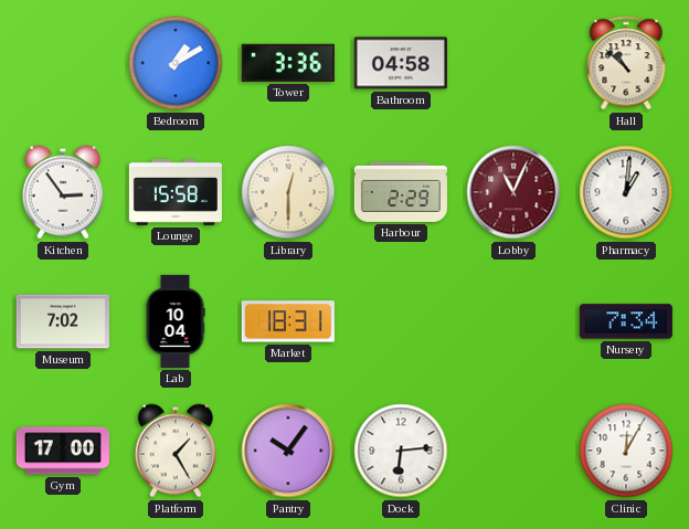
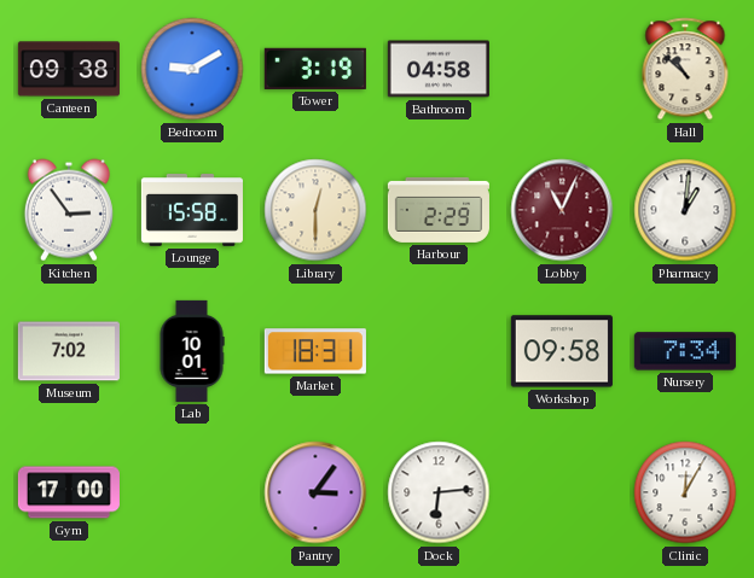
Canteen: none -> 09:38
Bedroom: 1:10 -> 9:10
Tower: 3:36 -> 3:19
Lab: 10:04 -> 10:01
Workshop: none -> 09:58
Platform: 1:25 -> none
Pantry: 10:06 -> 3:06
